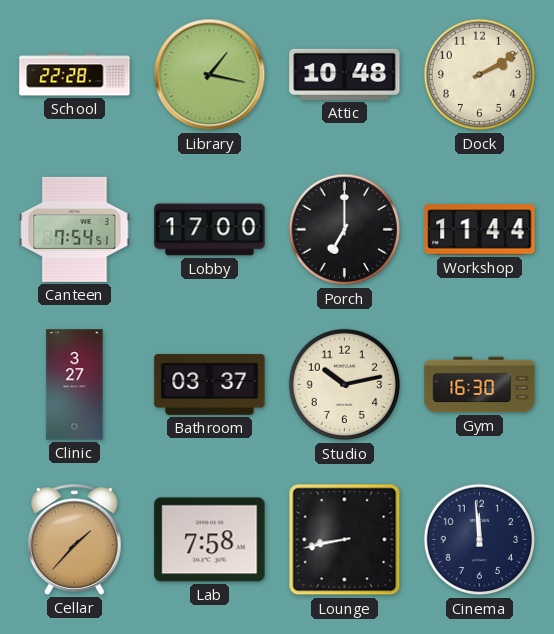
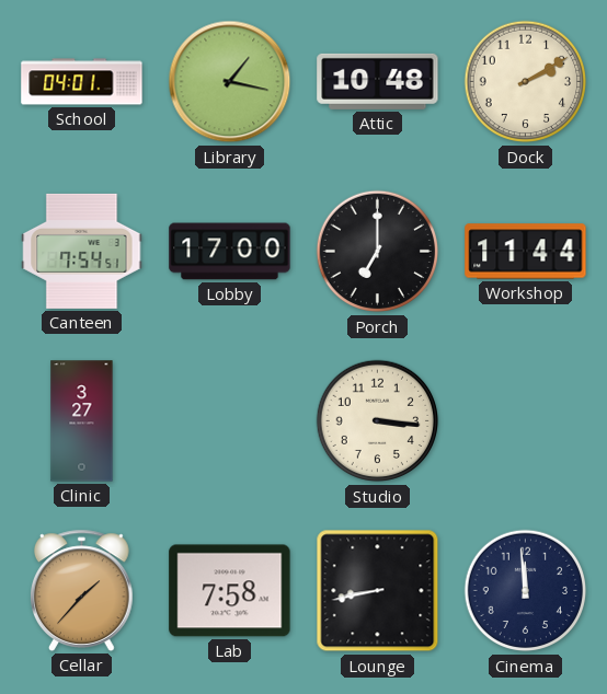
School: 22:28 -> 04:01
Bathroom: 03:37 -> none
Studio: 10:13 -> 3:16
Gym: 16:30 -> none
